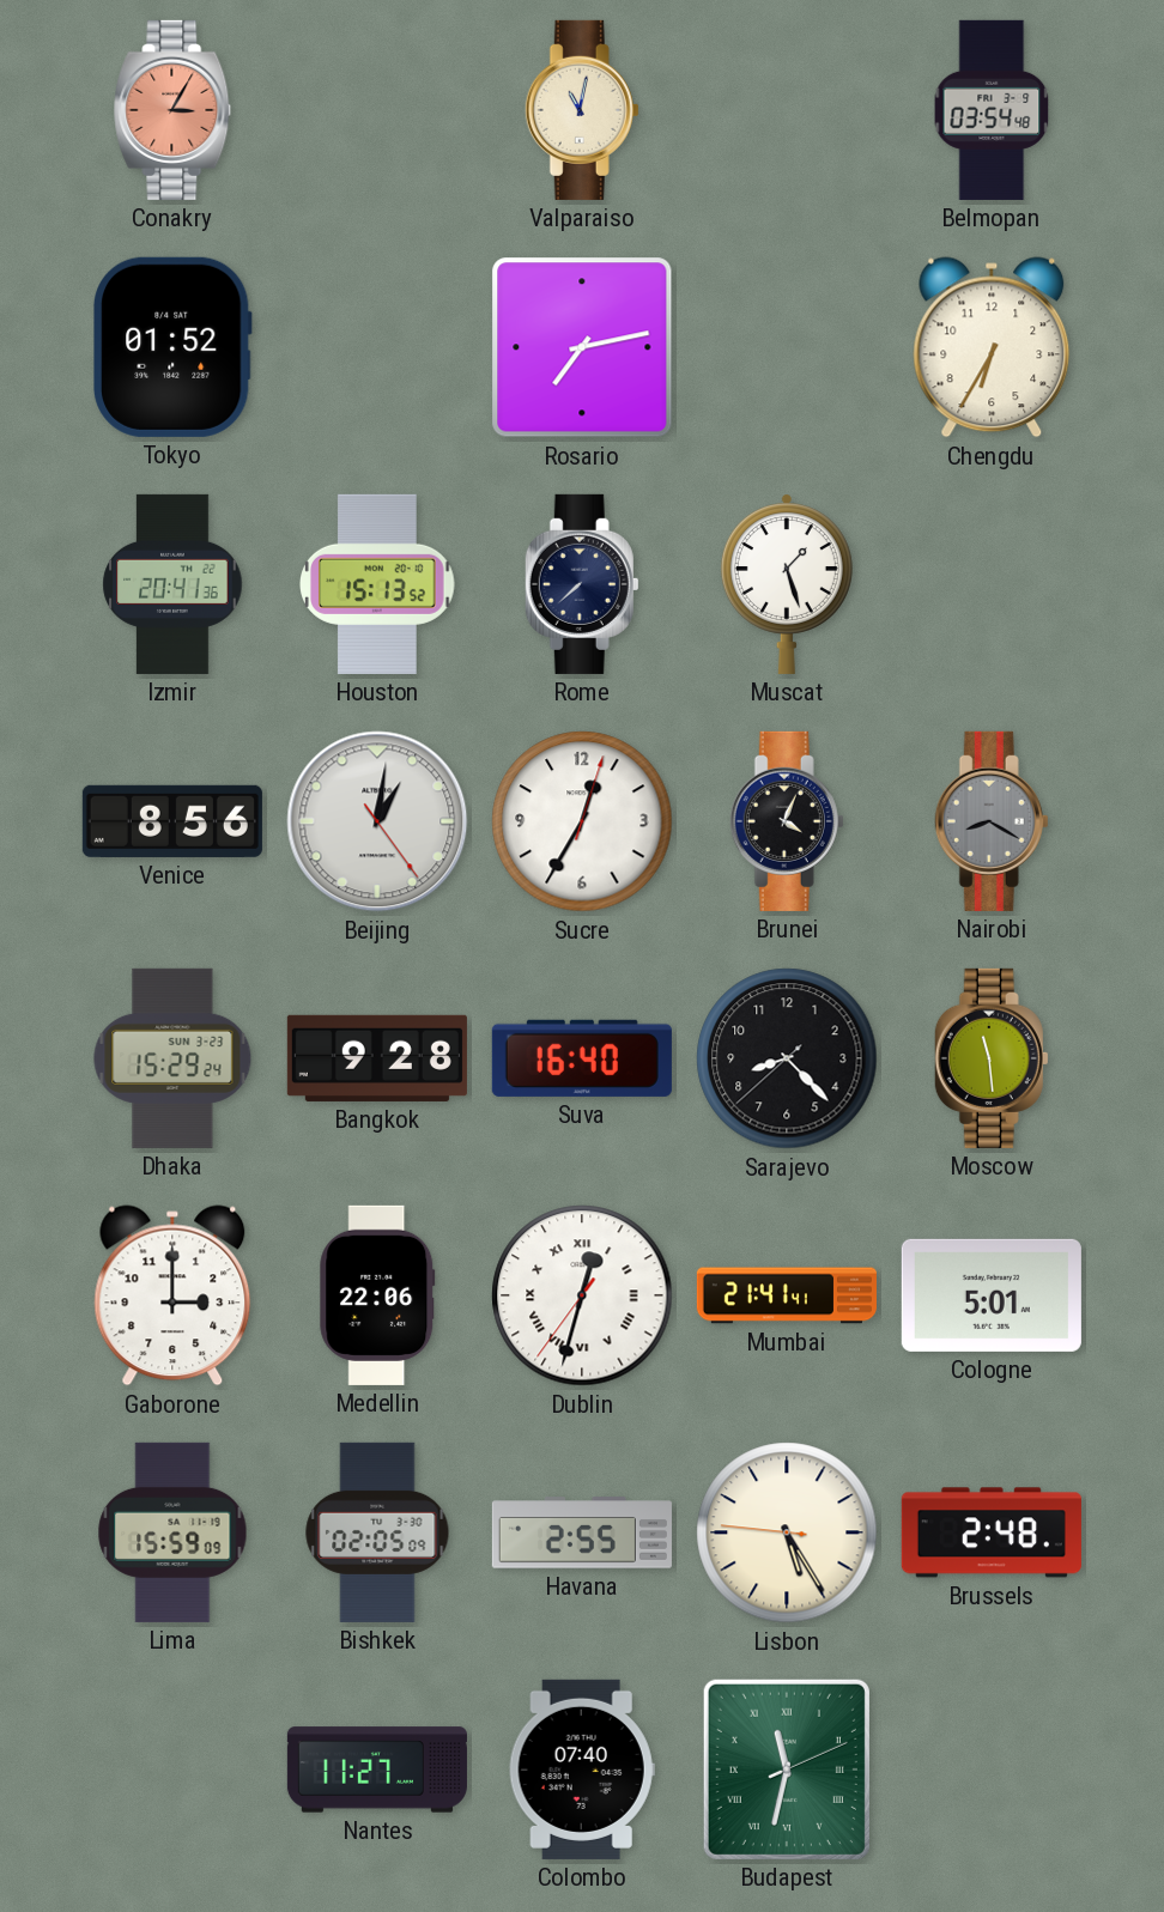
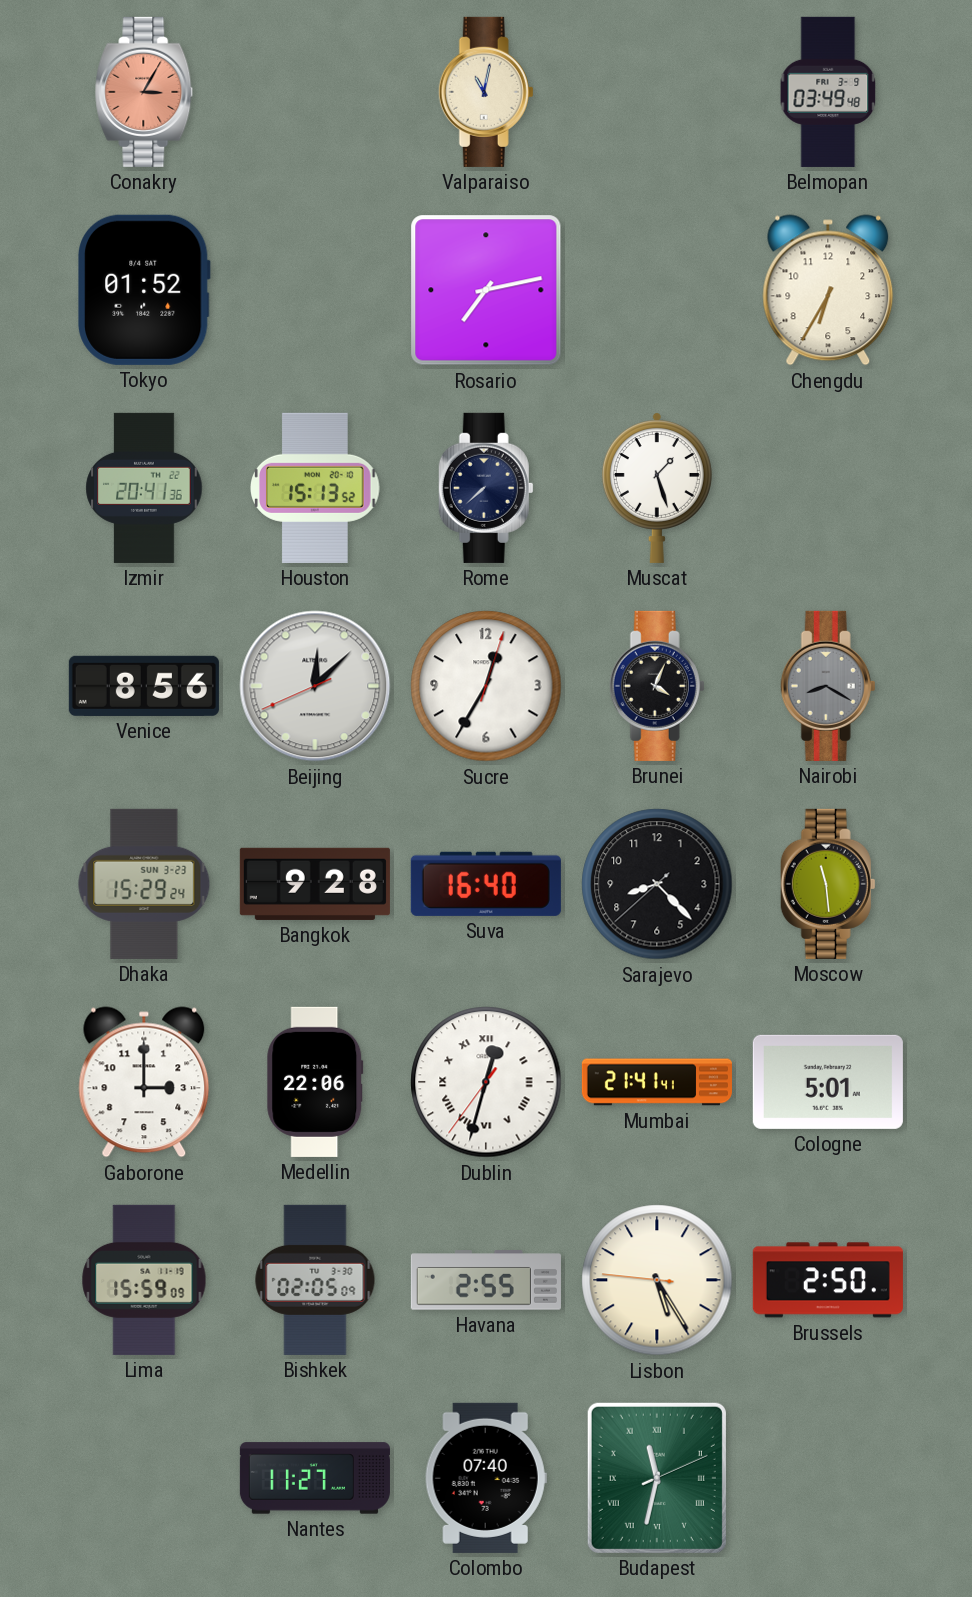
Belmopan: 03:54 -> 03:49
Beijing: 1:01 -> 12:07
Brussels: 2:48 -> 2:50
